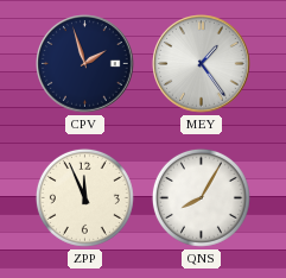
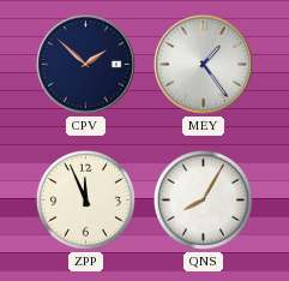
CPV: 1:57 -> 1:52
